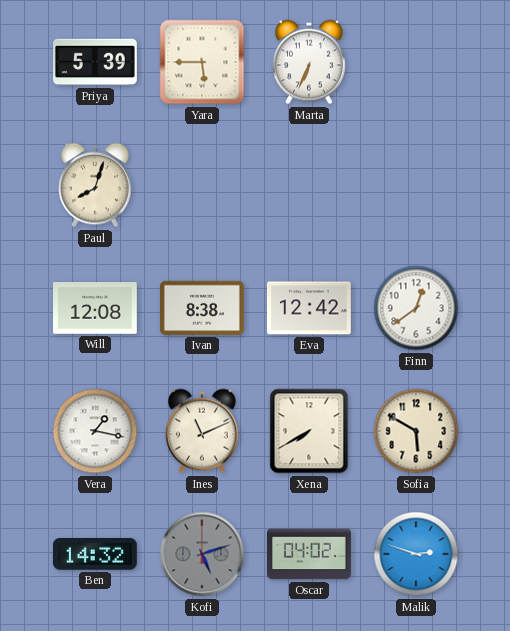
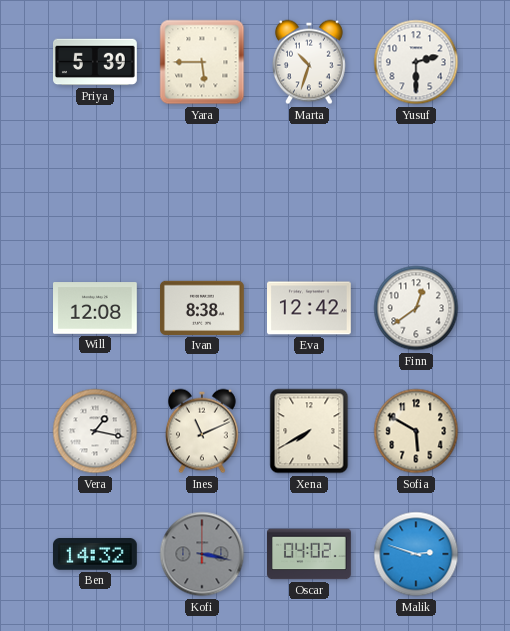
Marta: 6:34 -> 10:33
Yusuf: none -> 2:30
Paul: 8:03 -> none
Kofi: 5:12 -> 3:17
